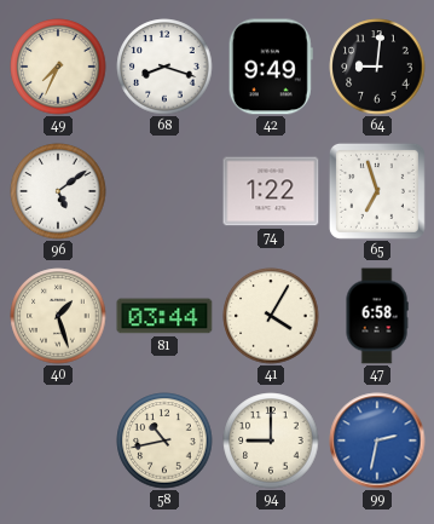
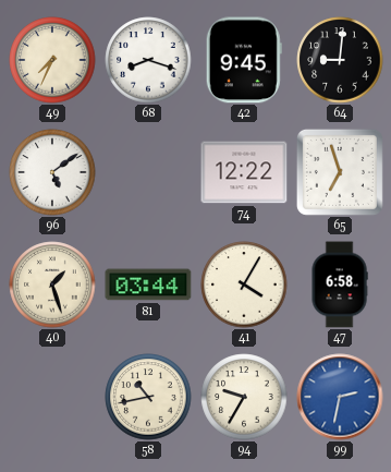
42: 9:49 -> 9:45
74: 1:22 -> 12:22
94: 9:00 -> 9:35
